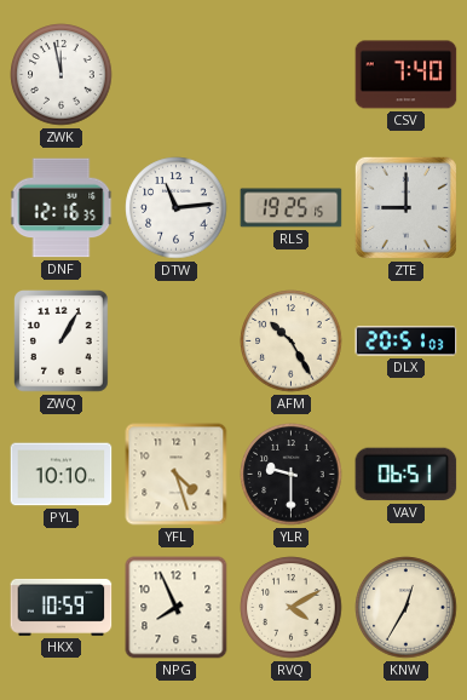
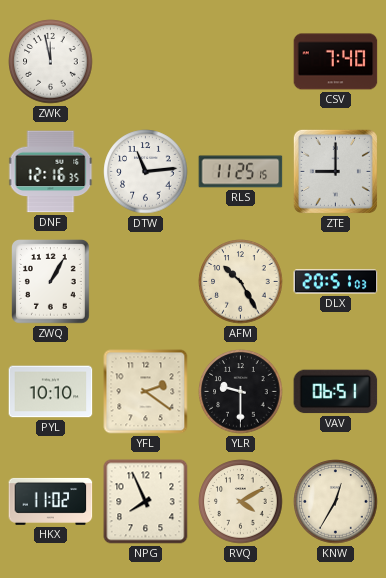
RLS: 19:25 -> 11:25
YFL: 4:27 -> 2:21
HKX: 10:59 -> 11:02
